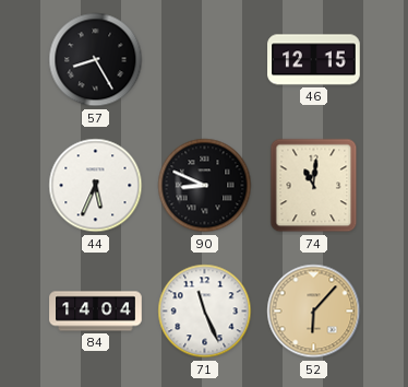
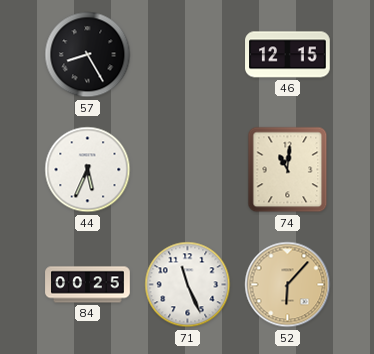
90: 8:49 -> none
84: 14:04 -> 00:25
